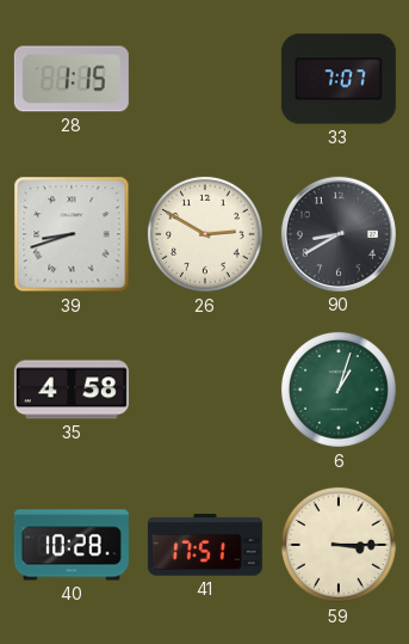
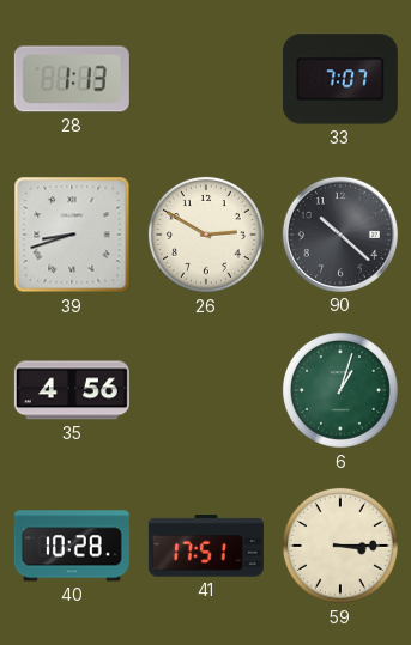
28: 1:15 -> 1:13
90: 8:40 -> 10:22
35: 4:58 -> 4:56
